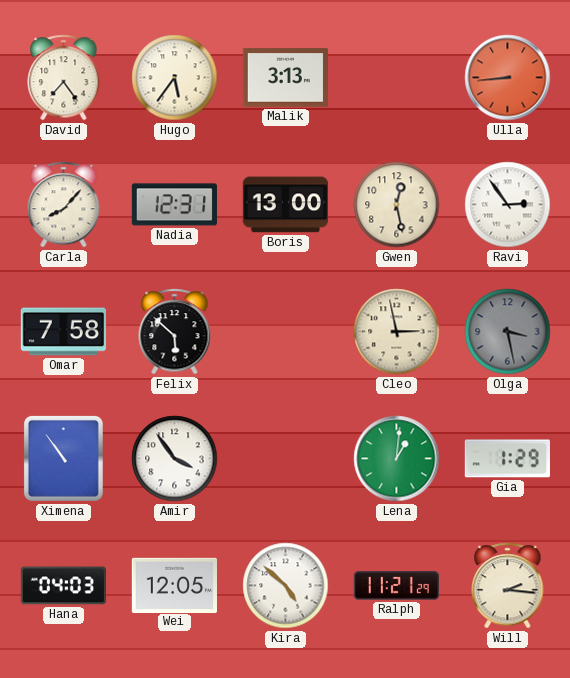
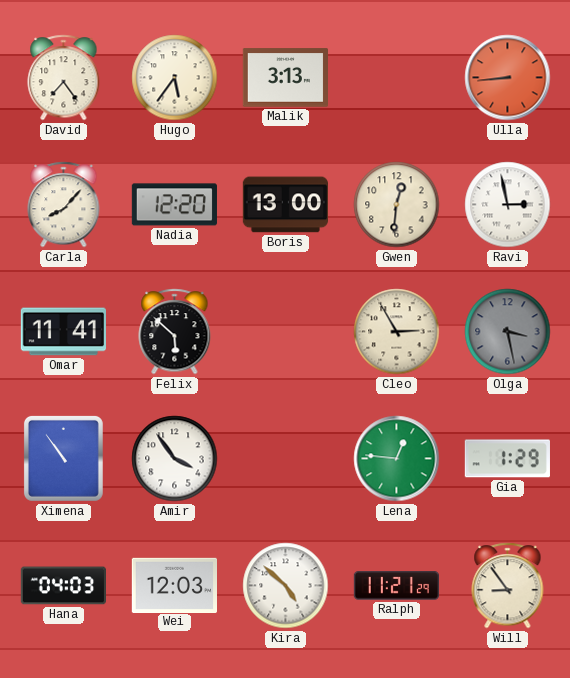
Nadia: 12:31 -> 12:20
Gwen: 12:28 -> 12:31
Ravi: 2:54 -> 2:58
Omar: 7:58 -> 11:41
Cleo: 2:58 -> 2:55
Lena: 1:01 -> 12:46
Wei: 12:05 -> 12:03
Will: 2:16 -> 8:54
